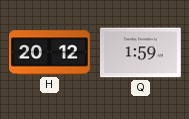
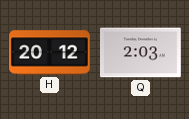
Q: 1:59 -> 2:03
